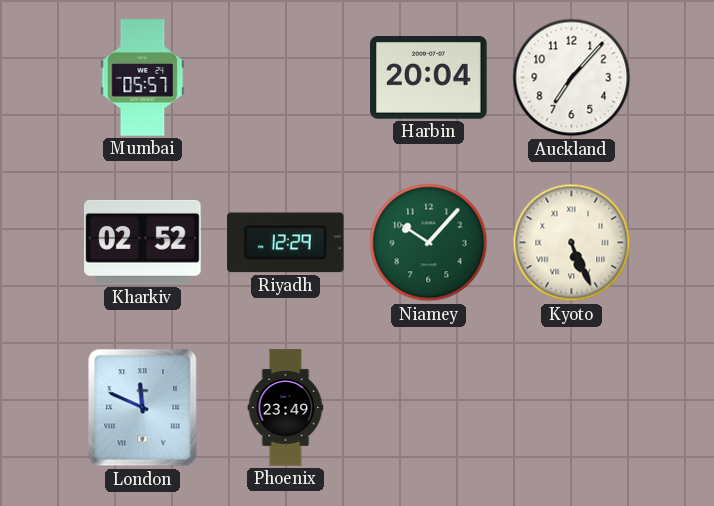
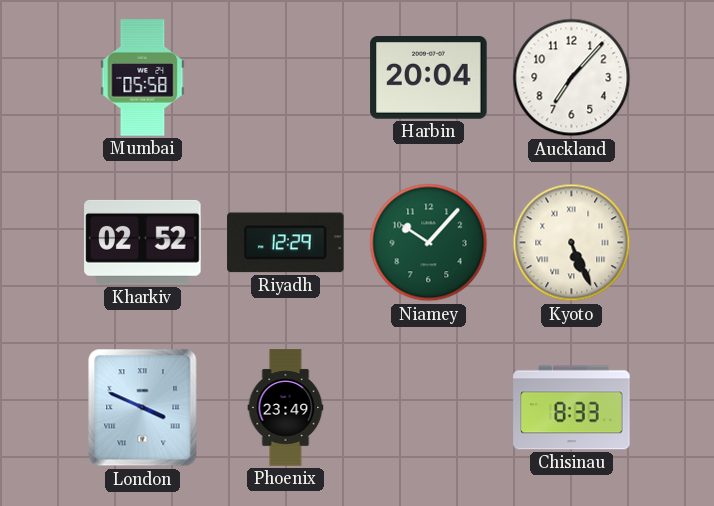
Mumbai: 05:57 -> 05:58
London: 11:49 -> 3:49
Chisinau: none -> 8:33
